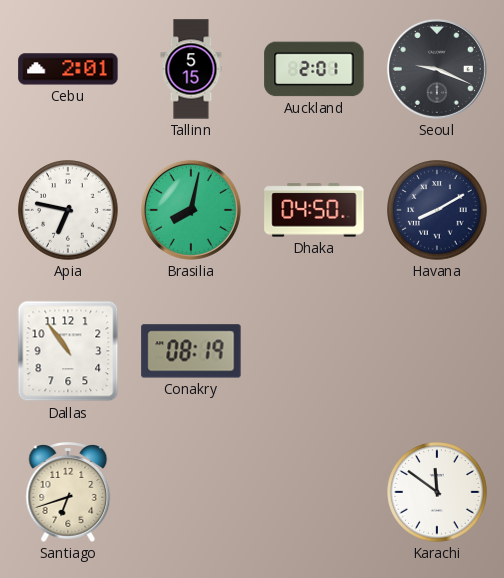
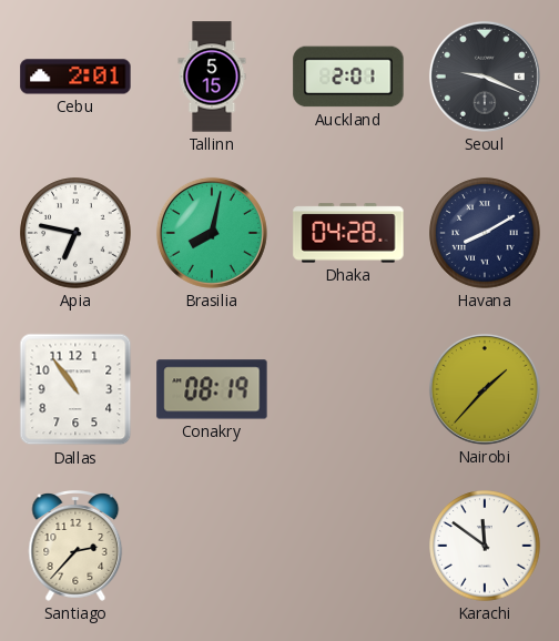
Dhaka: 04:50 -> 04:28
Nairobi: none -> 1:37
Santiago: 6:42 -> 2:37
